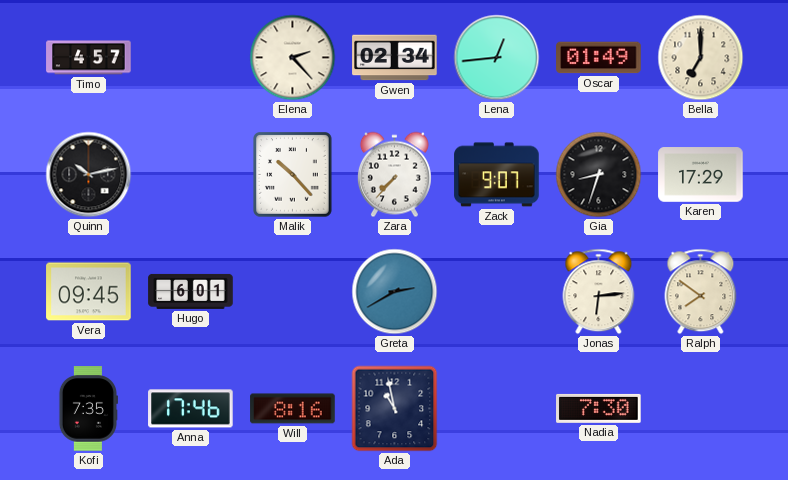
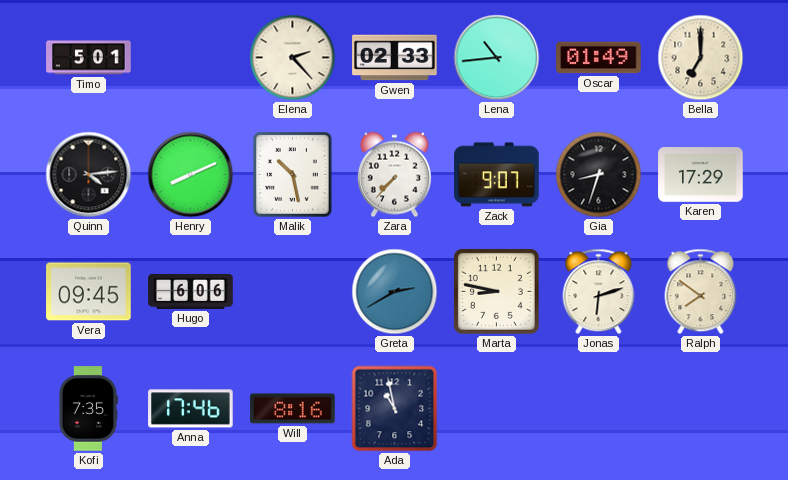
Timo: 4:57 -> 5:01
Gwen: 02:34 -> 02:33
Lena: 12:44 -> 10:44
Quinn: 10:13 -> 4:14
Henry: none -> 8:11
Malik: 10:23 -> 10:28
Hugo: 6:01 -> 6:06
Marta: none -> 8:47
Jonas: 6:14 -> 6:12
Nadia: 7:30 -> none
